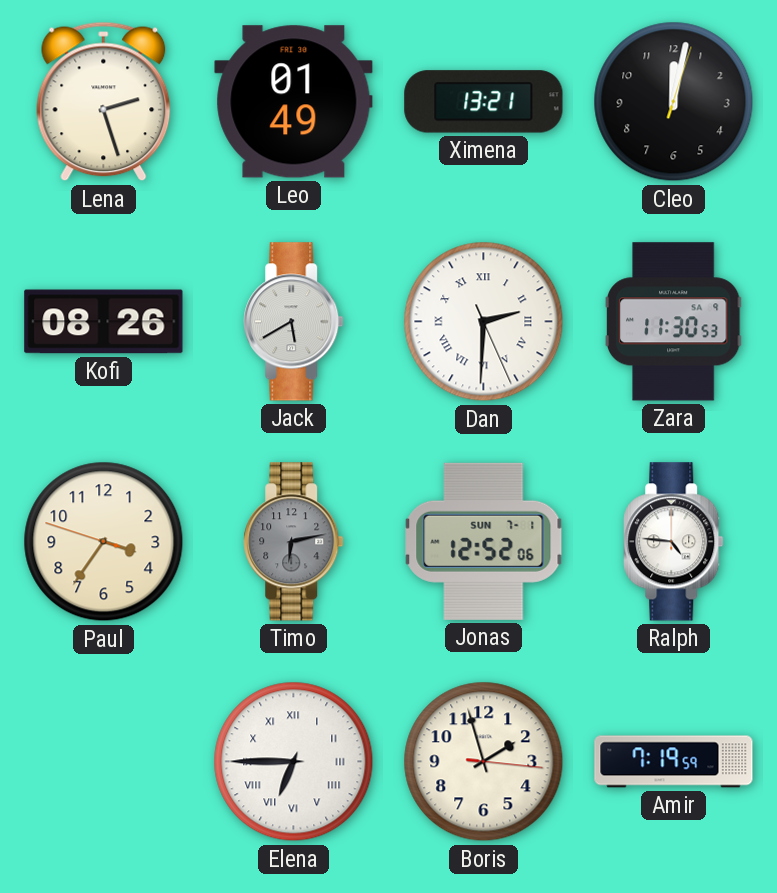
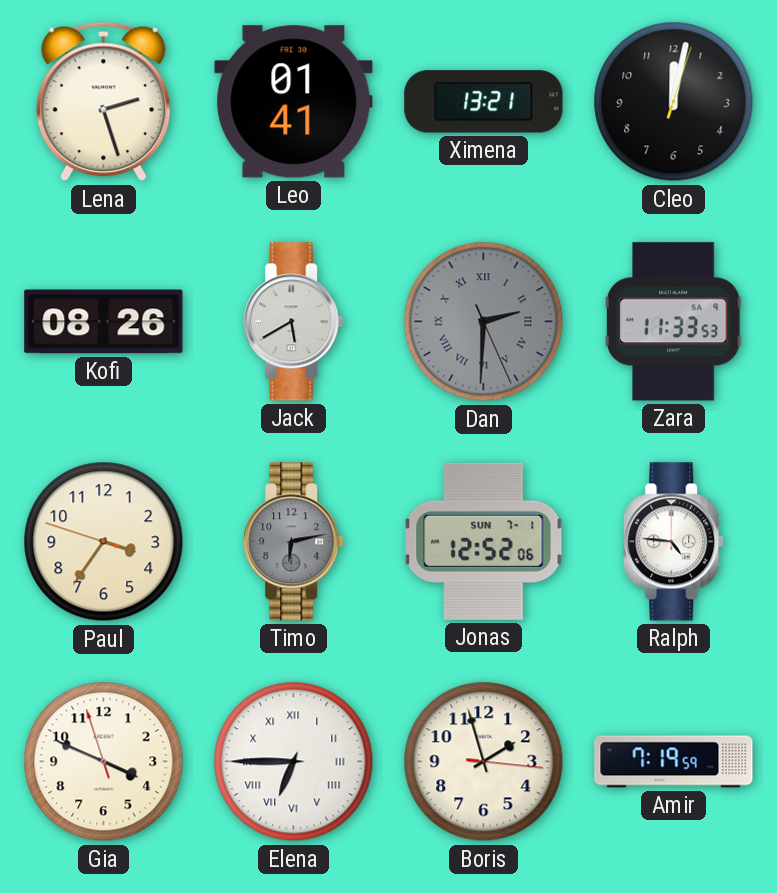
Leo: 01:49 -> 01:41
Dan dial: white -> grey
Zara: 11:30 -> 11:33
Gia: none -> 3:48
